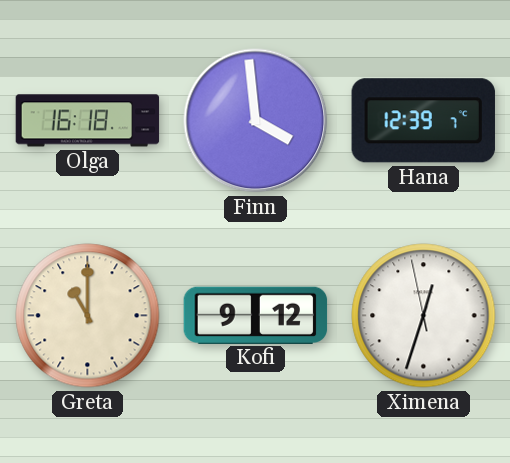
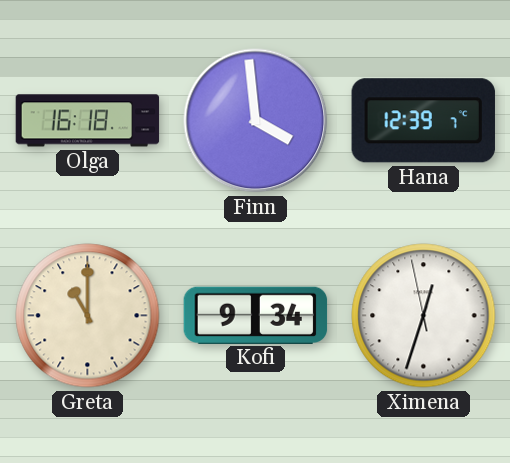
Kofi: 9:12 -> 9:34
